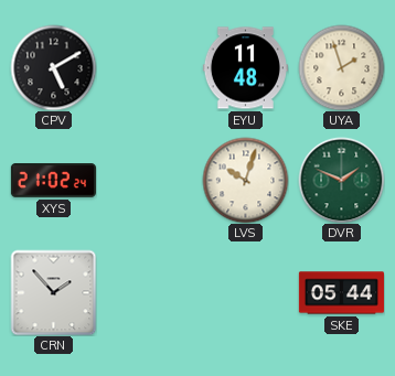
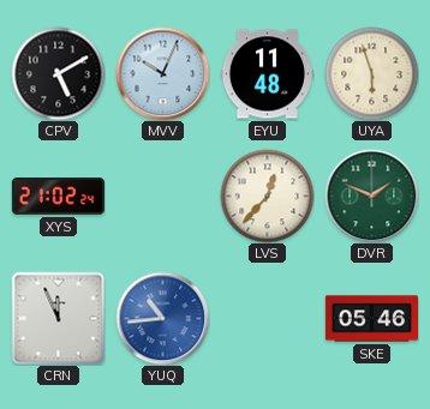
MVV: none -> 10:04
UYA: 1:57 -> 5:57
LVS: 10:03 -> 12:37
CRN: 1:53 -> 11:56
YUQ: none -> 10:44
SKE: 05:44 -> 05:46
